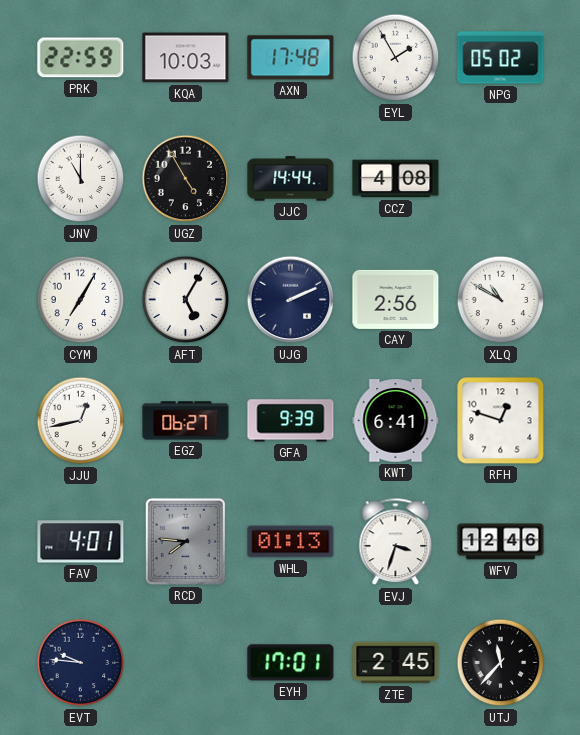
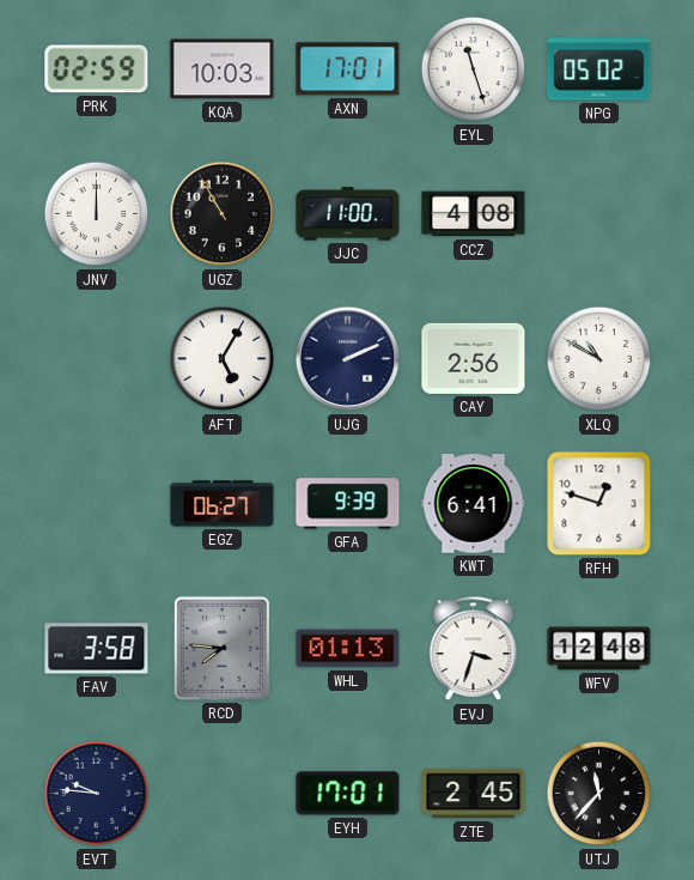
PRK: 22:59 -> 02:59
AXN: 17:48 -> 17:01
EYL: 1:55 -> 11:27
JNV: 11:00 -> 12:00
UGZ: 4:55 -> 10:55
JJC: 14:44 -> 11:00
CYM: 7:05 -> none
JJU: 12:43 -> none
FAV: 4:01 -> 3:58
WFV: 12:46 -> 12:48
